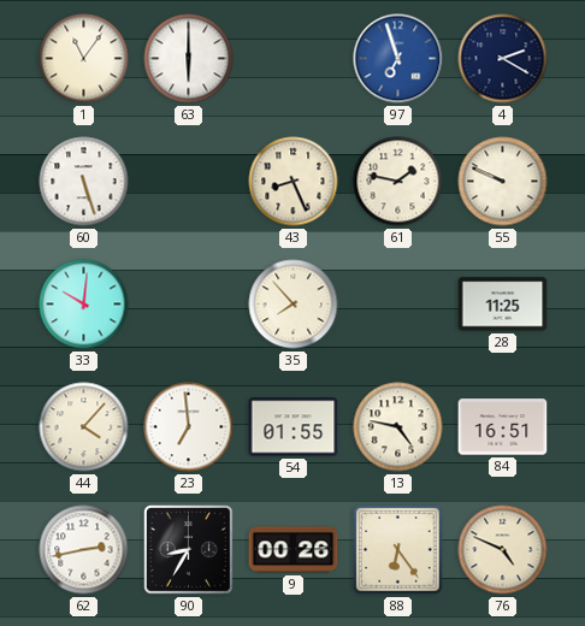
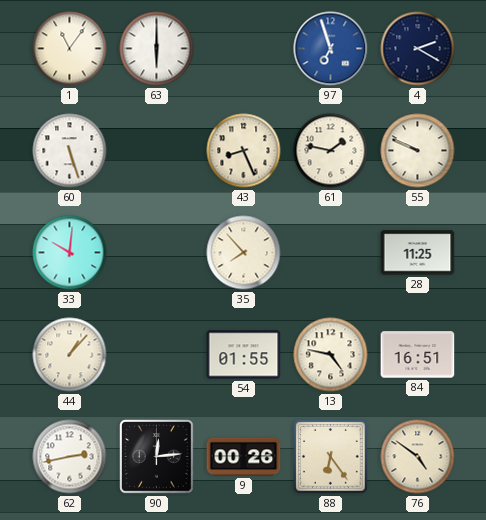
44: 4:07 -> 1:07
23: 6:59 -> none
90: 8:35 -> 12:14
76: 4:49 -> 4:51
